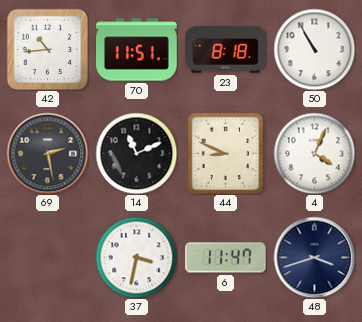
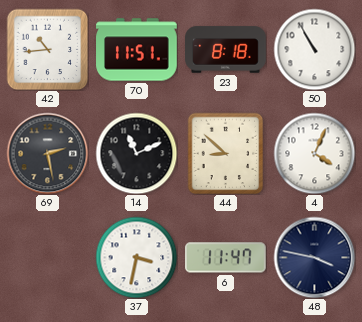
44: 8:49 -> 8:52
48: 3:42 -> 3:47
